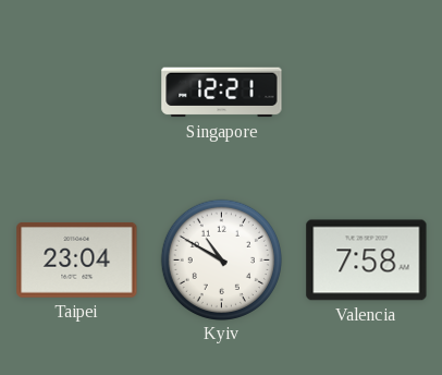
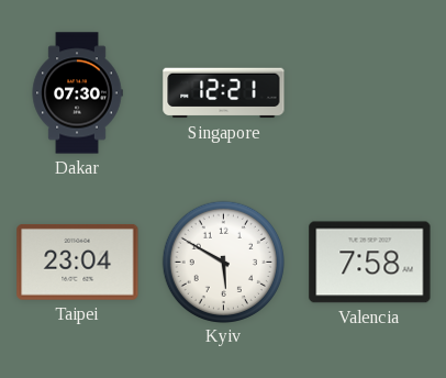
Dakar: none -> 07:30
Kyiv: 10:50 -> 5:50
